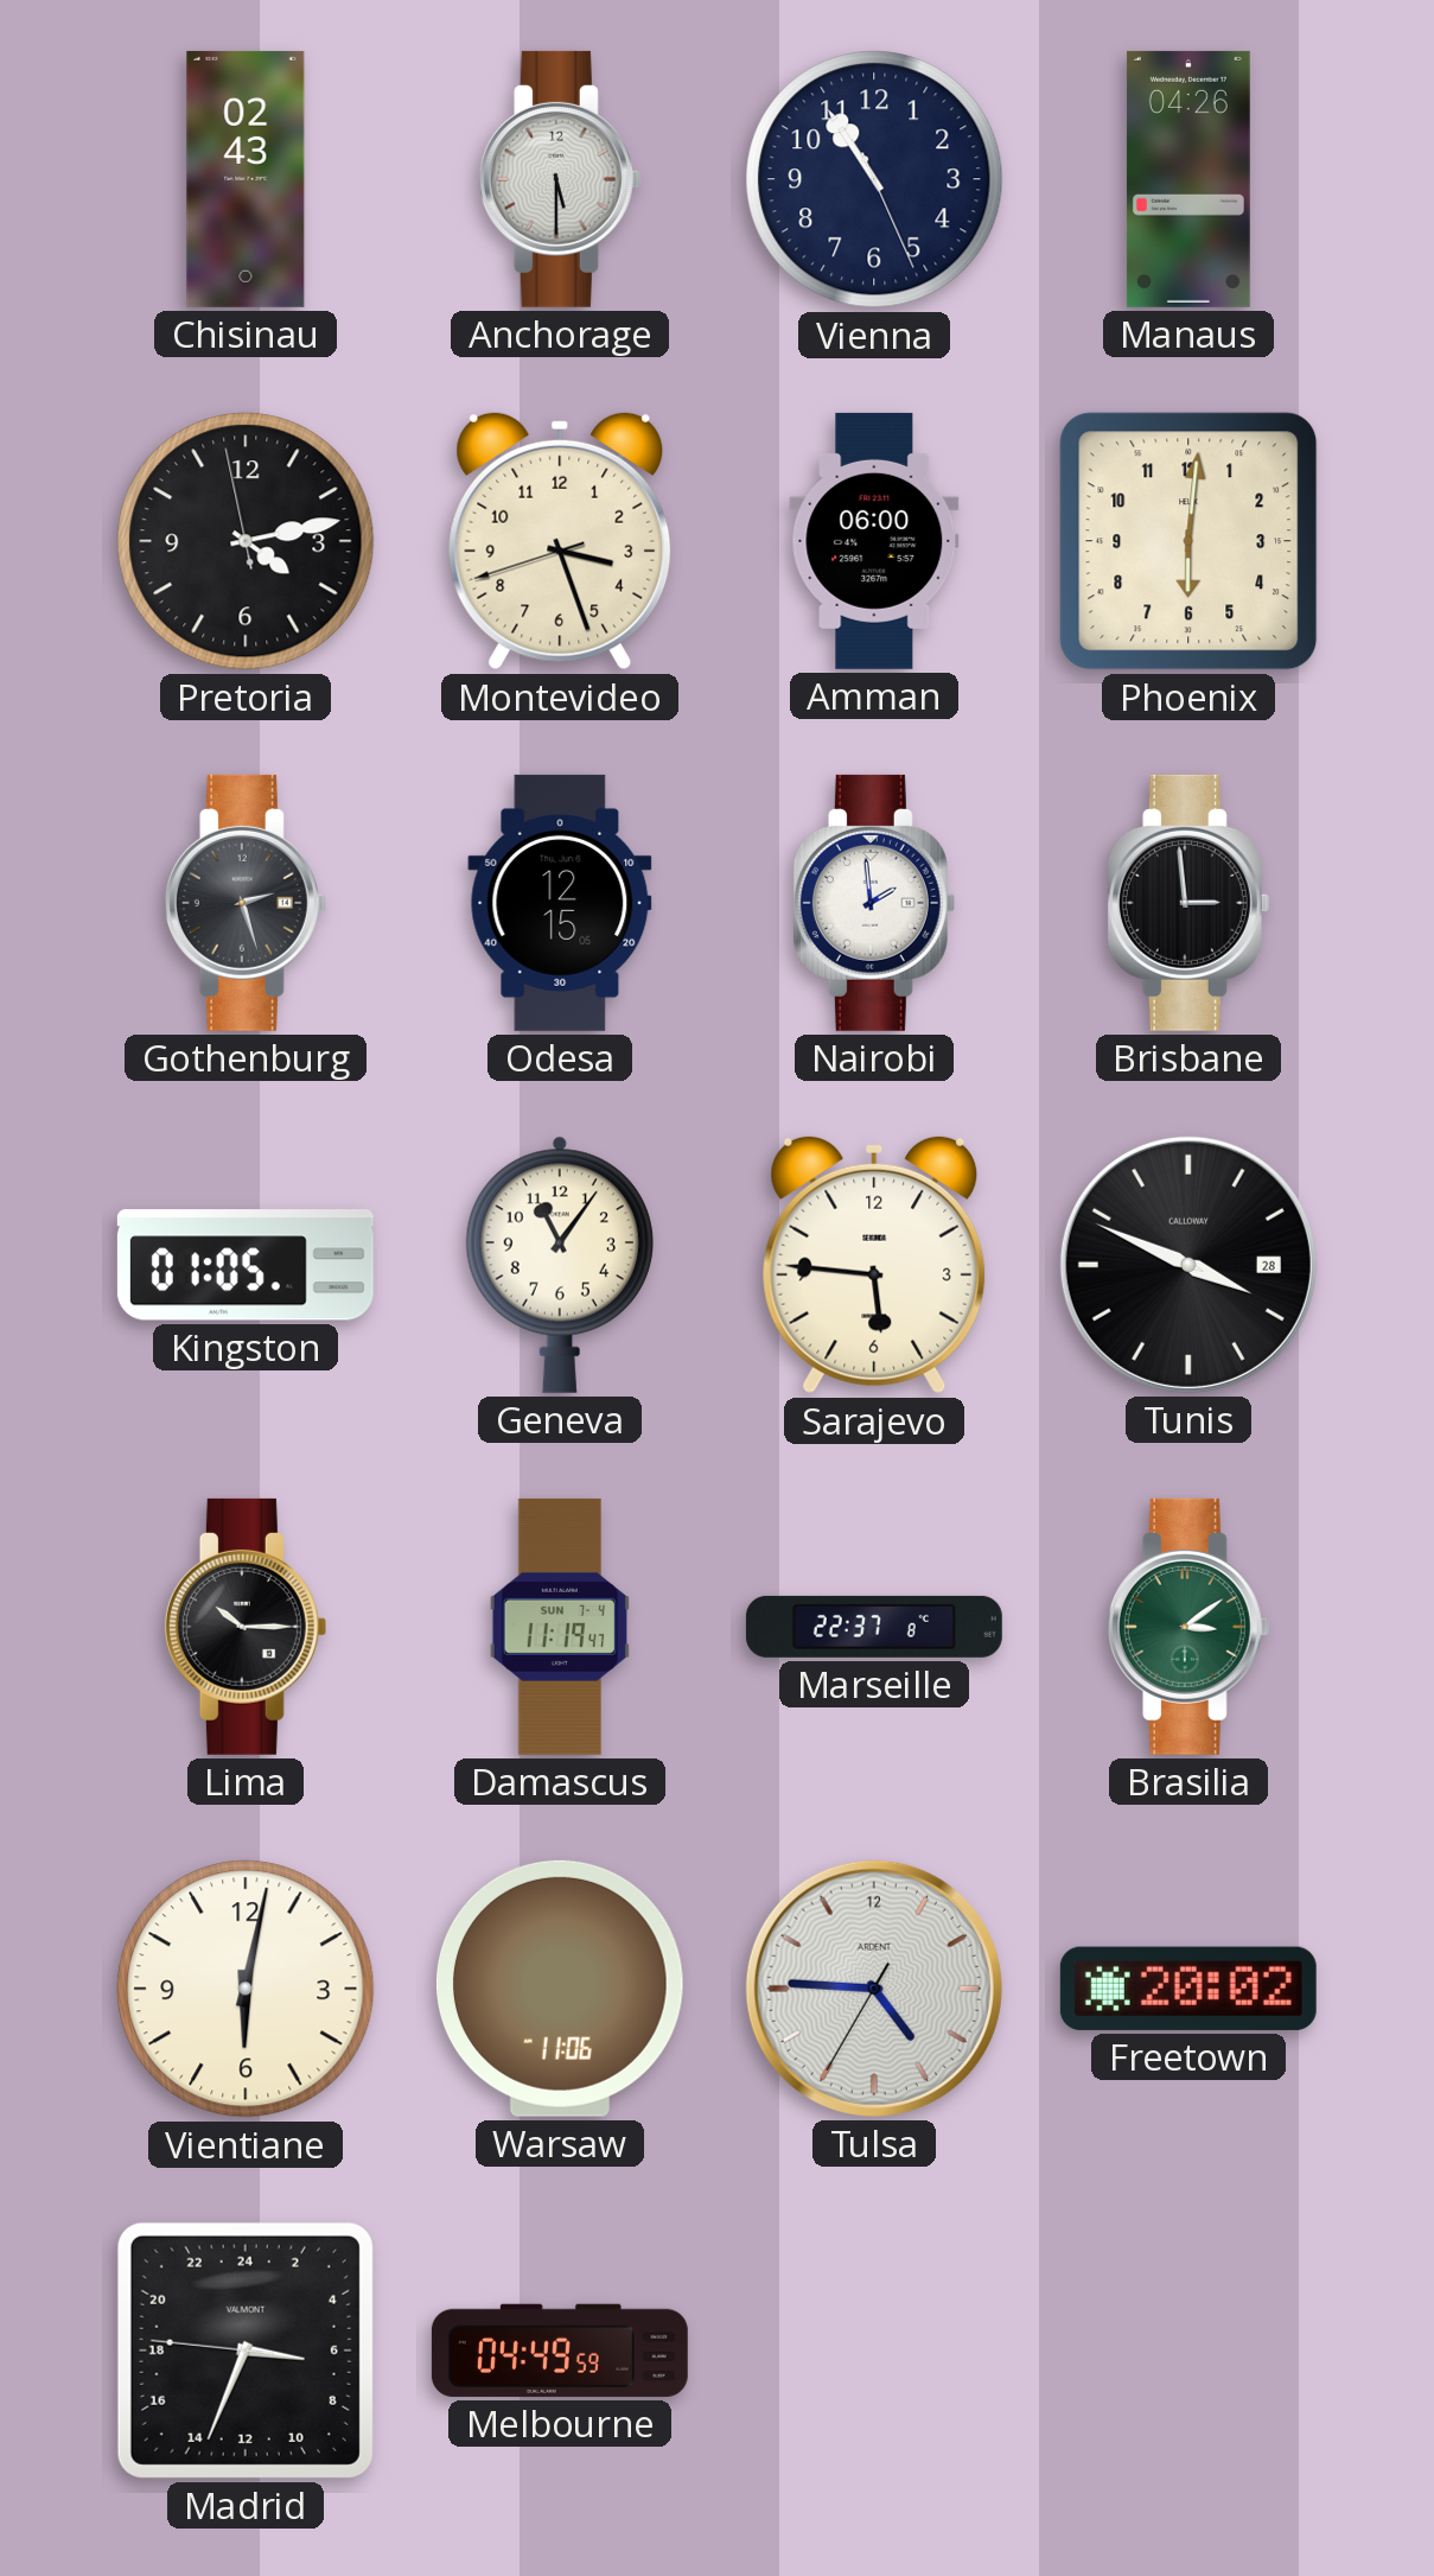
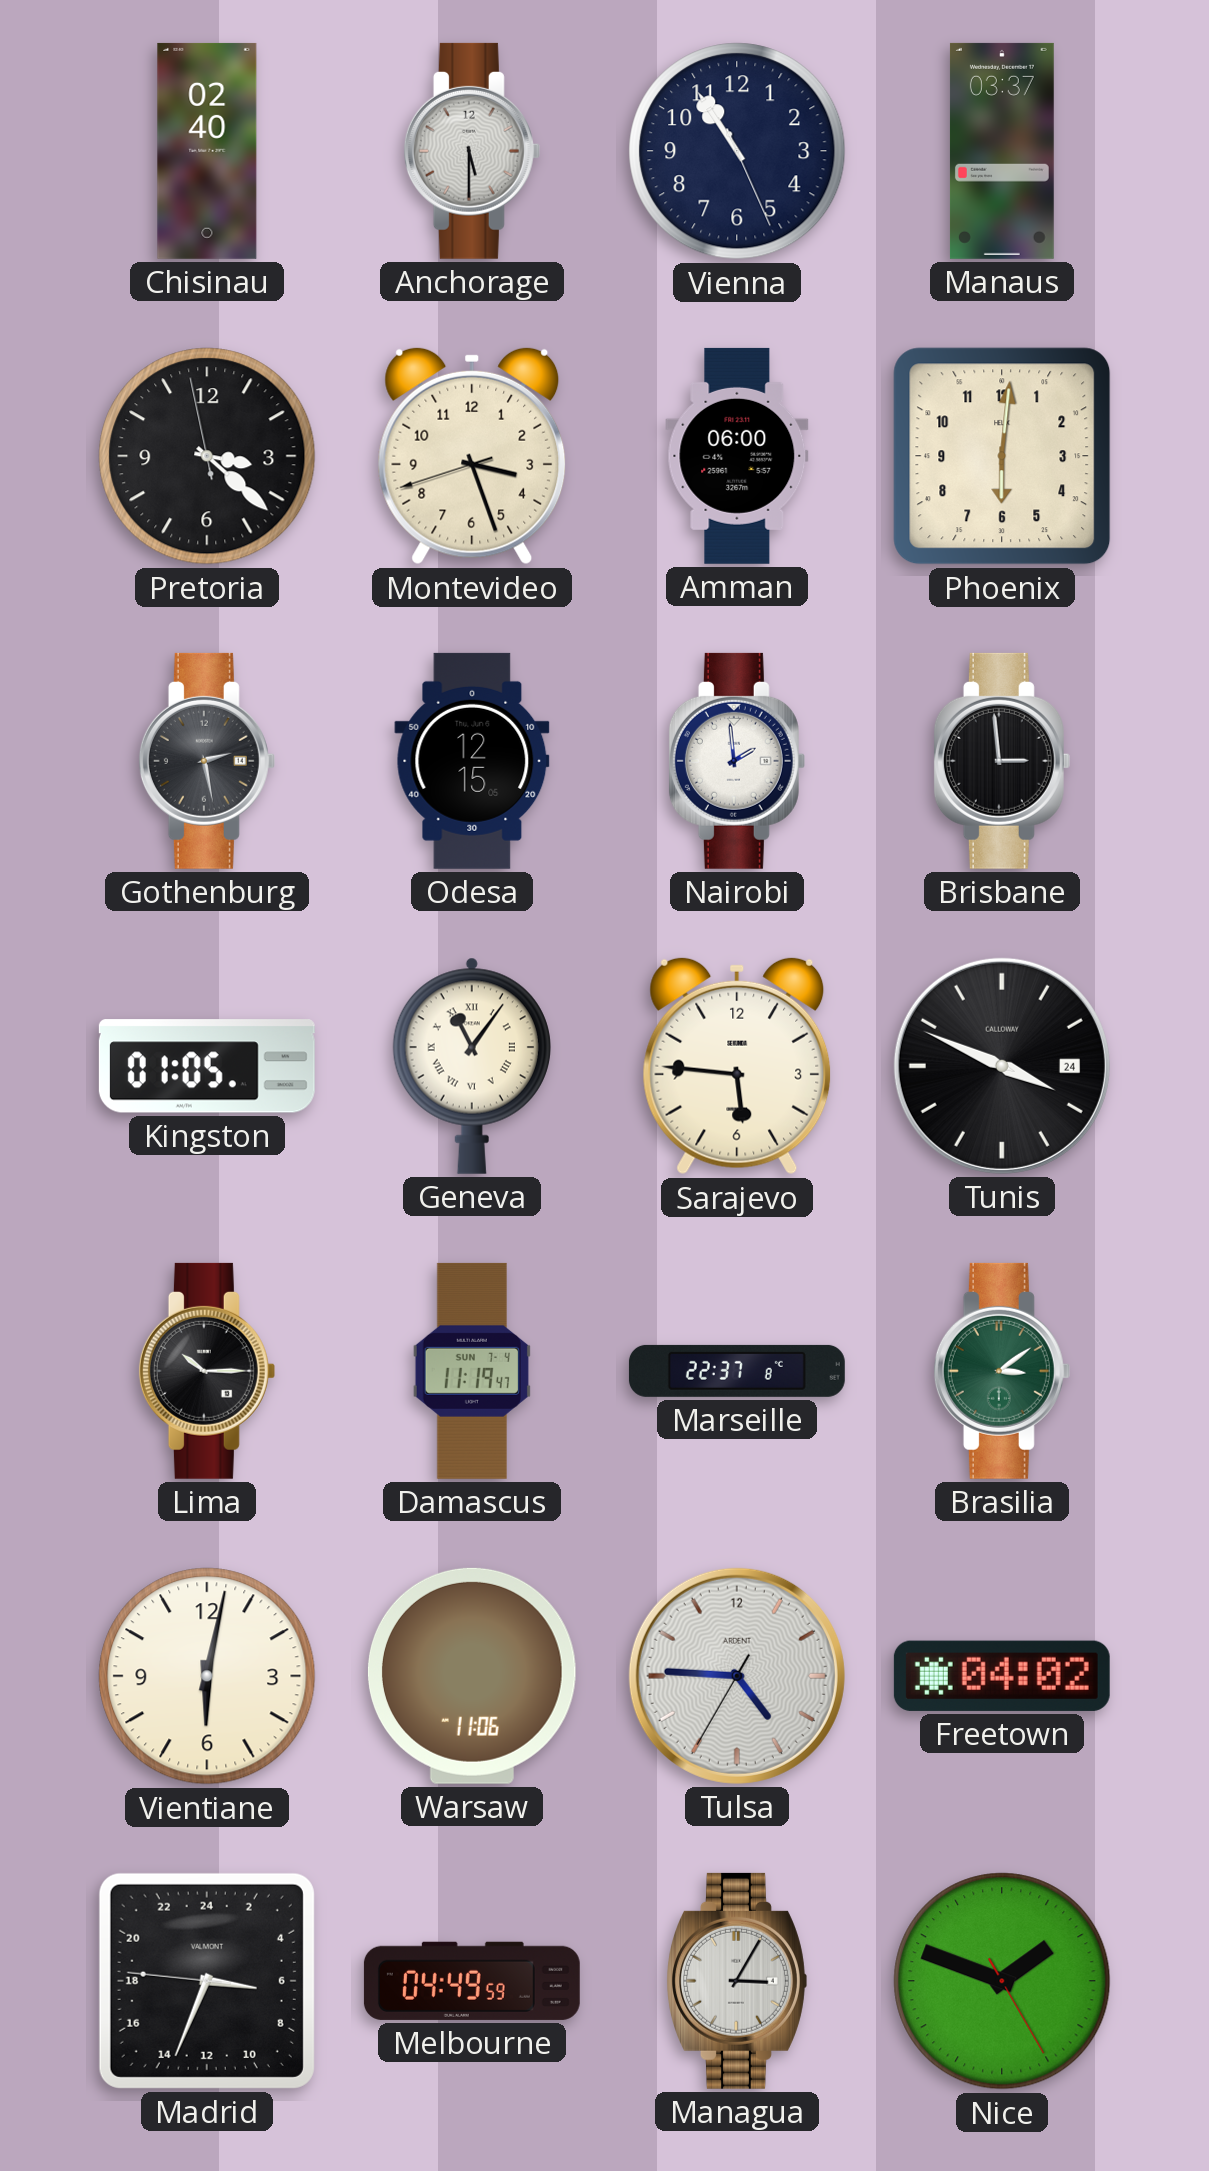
Chisinau: 02:43 -> 02:40
Manaus: 04:26 -> 03:37
Pretoria: 4:12 -> 3:21
Gothenburg: 2:27 -> 2:28
Geneva numerals: Arabic -> Roman
Tunis date: 28 -> 24
Freetown: 20:02 -> 04:02
Managua: none -> 3:05
Nice: none -> 1:48
